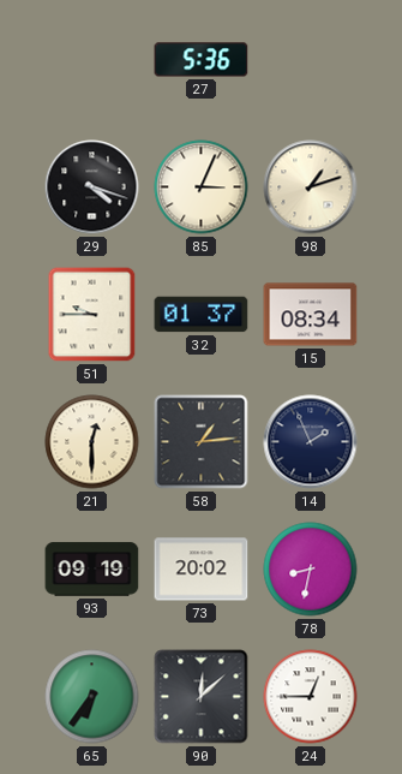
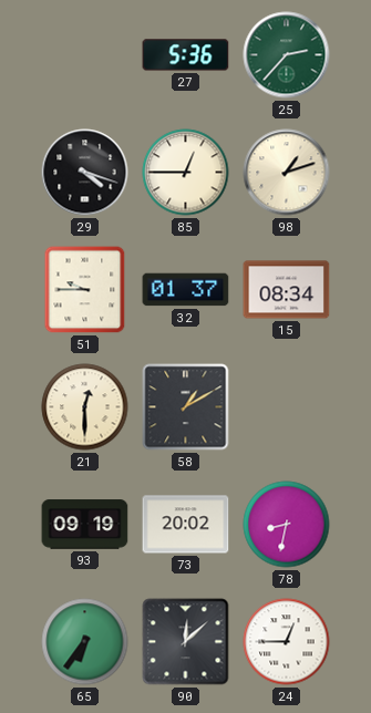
25: none -> 2:37
85: 3:04 -> 12:45
58: 1:14 -> 1:10
14: 1:56 -> none
